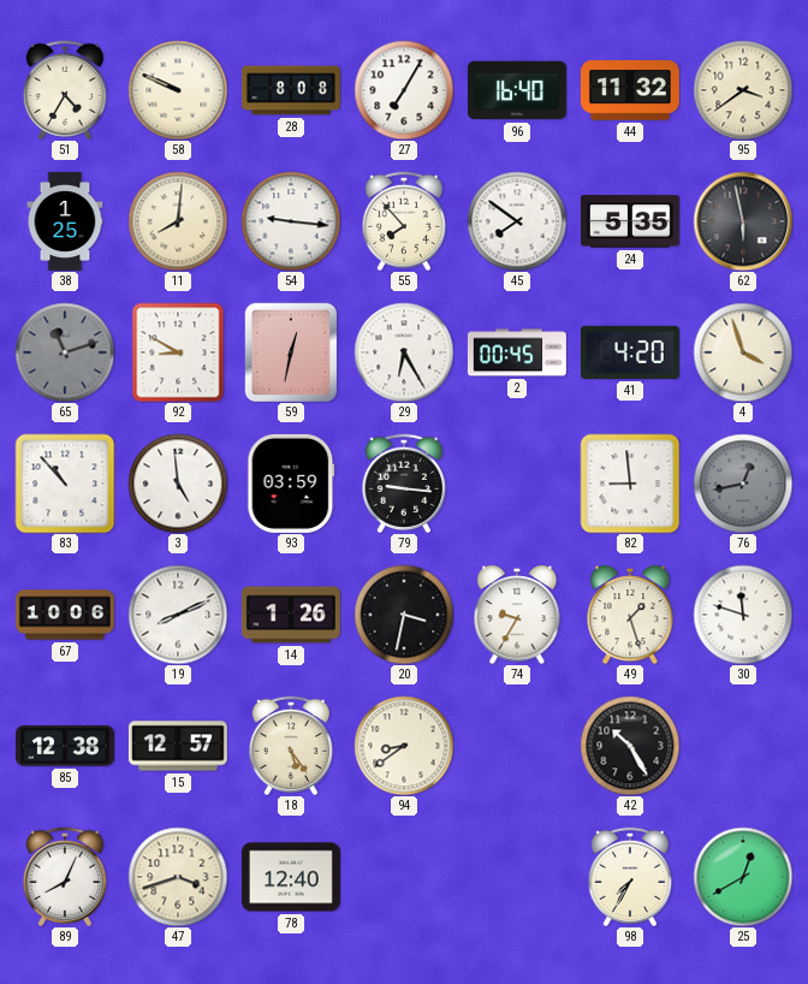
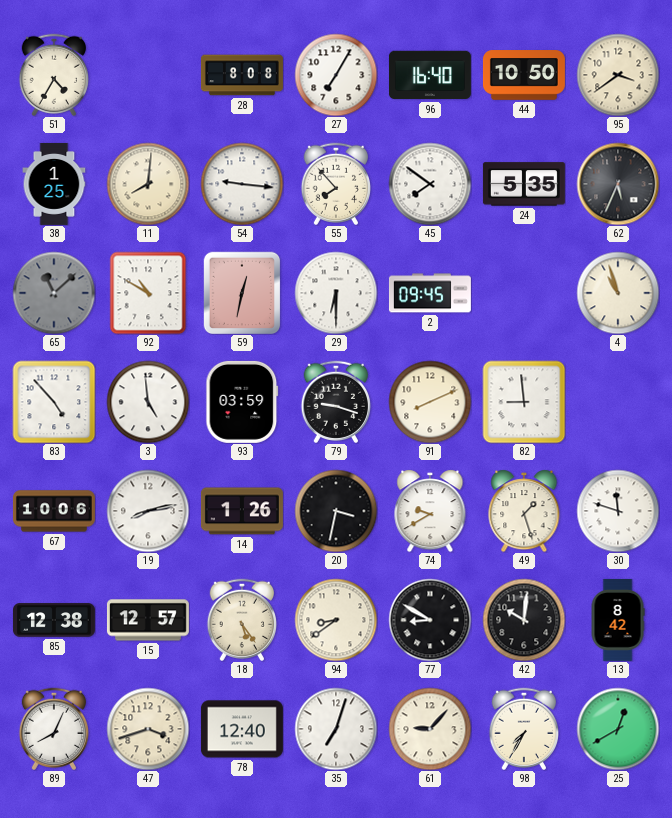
58: 9:49 -> none
44: 11:32 -> 10:50
62: 5:58 -> 5:34
65: 11:12 -> 11:08
92: 8:50 -> 10:50
29: 6:25 -> 6:30
2: 00:45 -> 09:45
41: 4:20 -> none
4: 3:57 -> 10:57
83: 10:53 -> 4:53
79: 9:16 -> 9:18
91: none -> 8:11
76: 12:43 -> none
19: 8:11 -> 8:13
74: 9:35 -> 9:40
77: none -> 8:50
42: 10:25 -> 10:01
13: none -> 8:42
35: none -> 7:03
61: none -> 9:07
